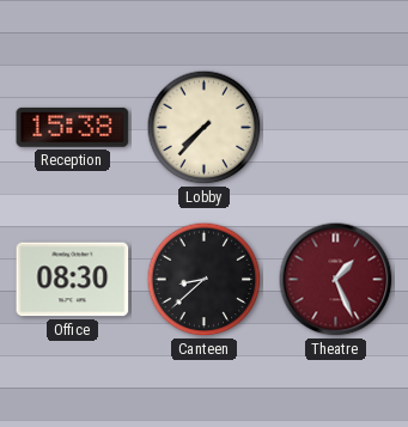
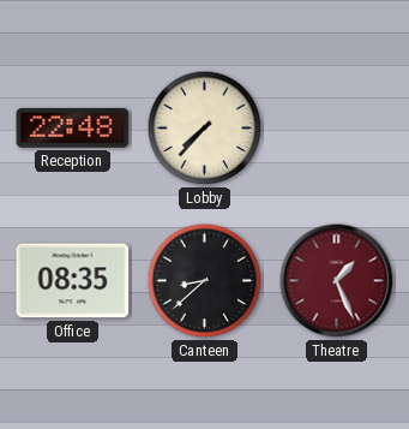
Reception: 15:38 -> 22:48
Office: 08:30 -> 08:35
